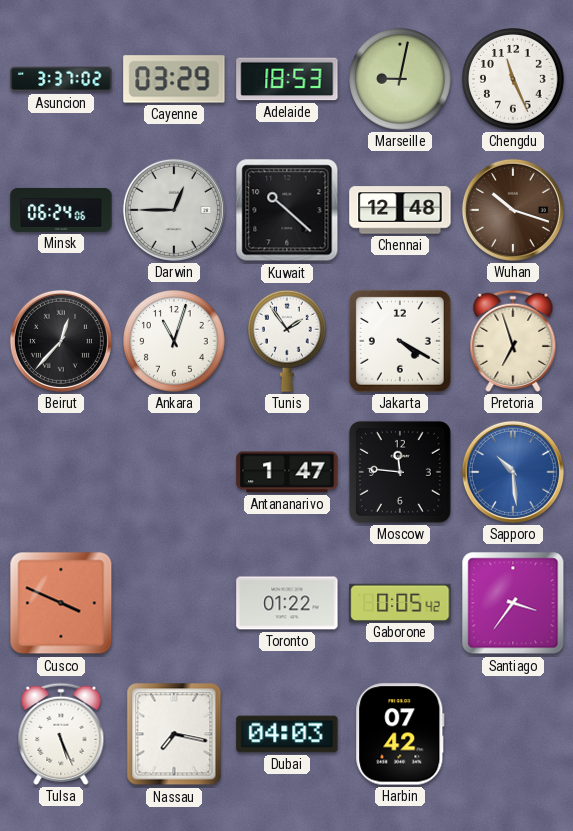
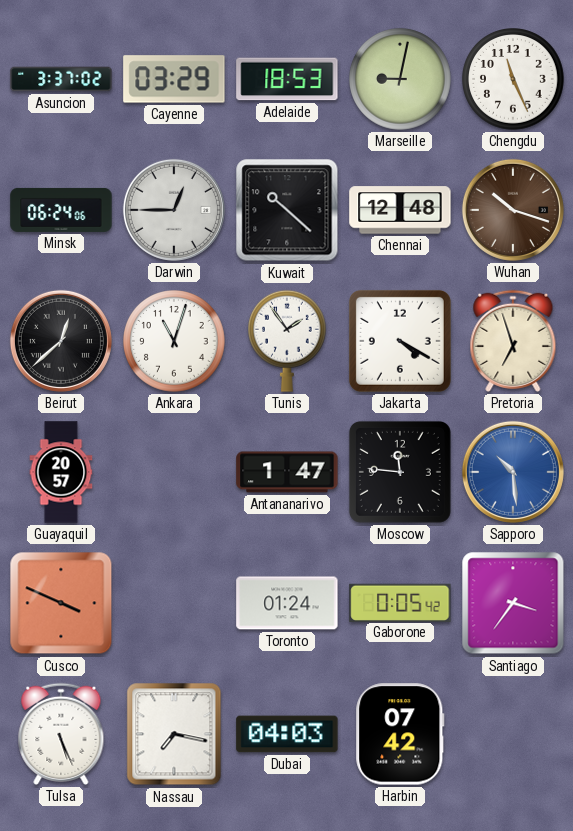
Beirut: 12:37 -> 12:38
Guayaquil: none -> 20:57
Toronto: 01:22 -> 01:24
